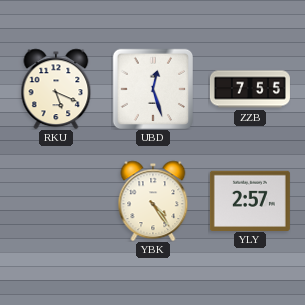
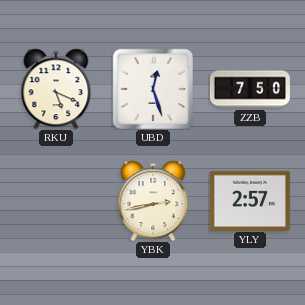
ZZB: 7:55 -> 7:50
YBK: 4:24 -> 2:43
